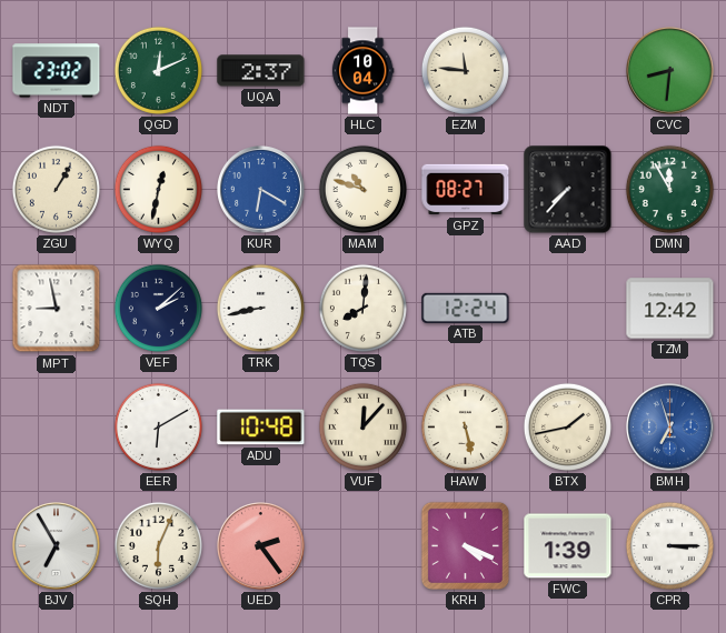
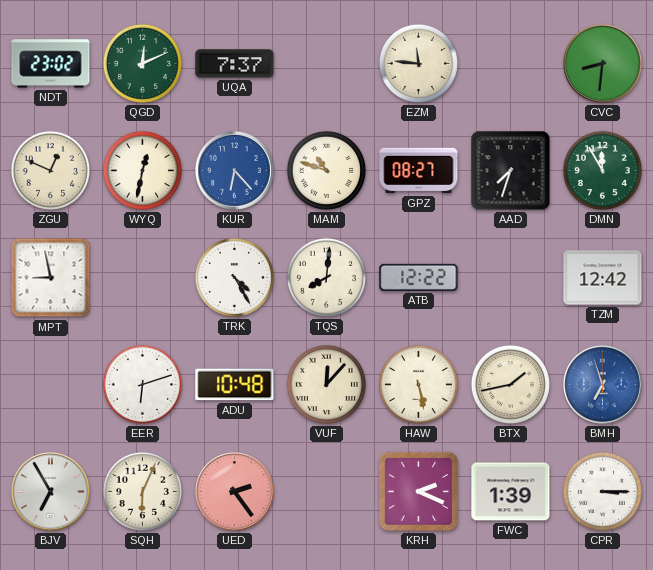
UQA: 2:37 -> 7:37
HLC: 10:04 -> none
ZGU: 1:05 -> 12:49
KUR: 6:20 -> 6:23
AAD: 7:37 -> 7:33
VEF: 2:08 -> none
TRK: 8:43 -> 4:25
ATB: 12:24 -> 12:22
EER: 6:10 -> 6:12
KRH: 4:19 -> 2:19
